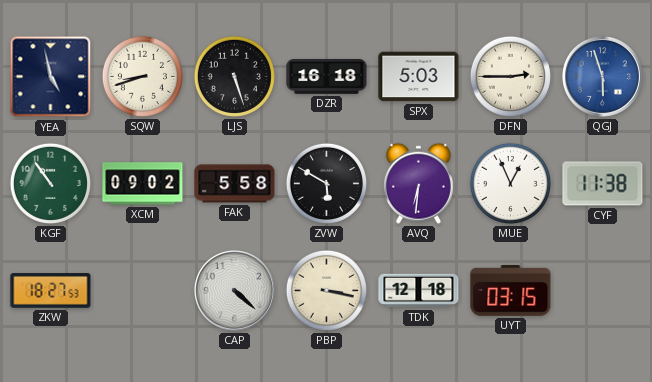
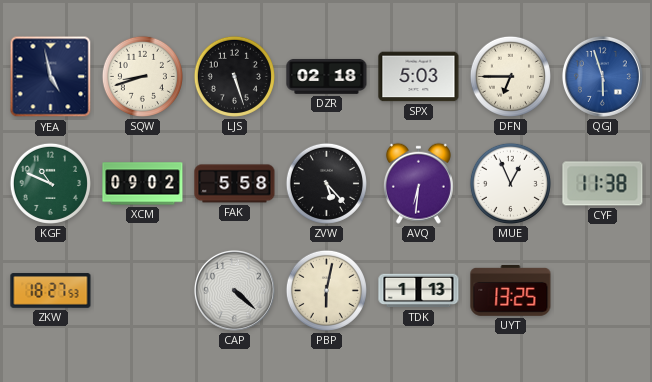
DZR: 16:18 -> 02:18
DFN: 2:45 -> 6:45
KGF: 10:54 -> 10:49
ZVW: 5:50 -> 5:23
PBP: 3:17 -> 6:02
TDK: 12:18 -> 1:13
UYT: 03:15 -> 13:25
